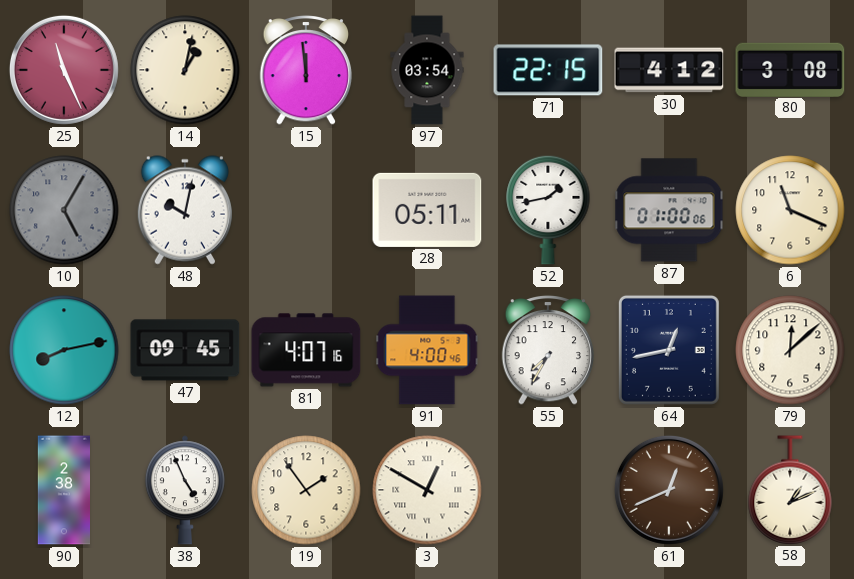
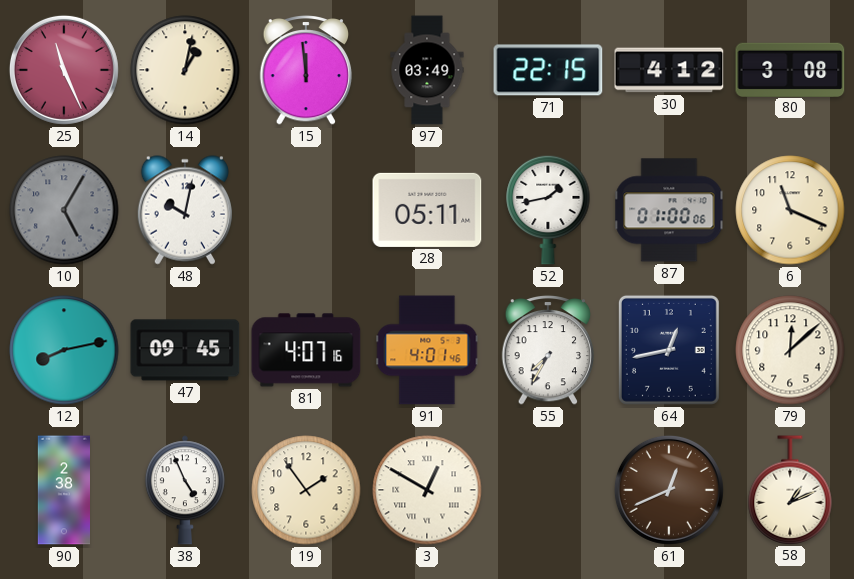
97: 03:54 -> 03:49
91: 4:00 -> 4:01
